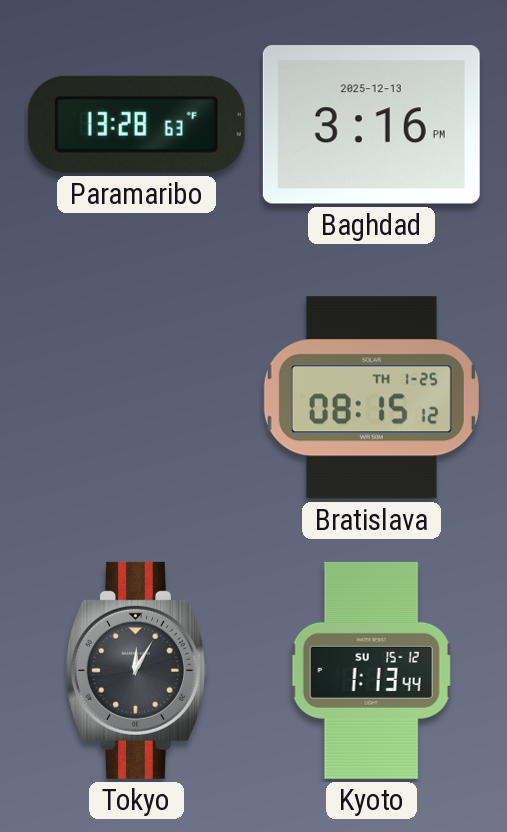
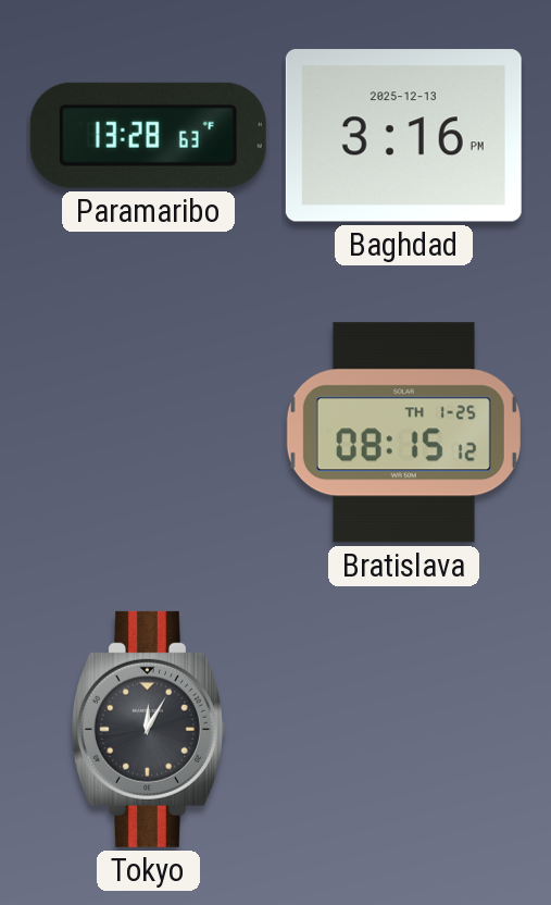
Kyoto: 1:13 -> none
